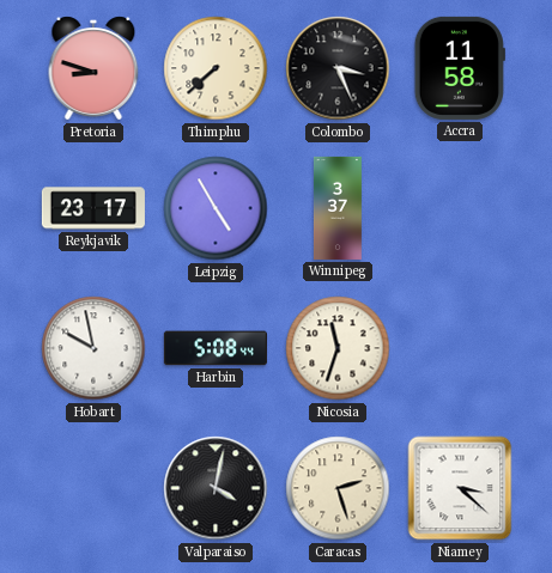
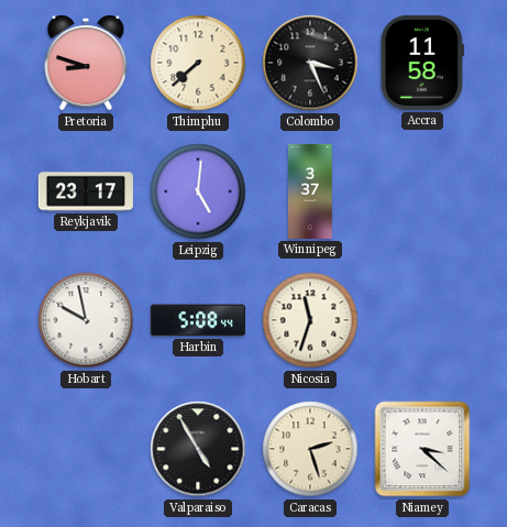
Leipzig: 4:55 -> 5:01
Valparaiso: 4:02 -> 4:55
